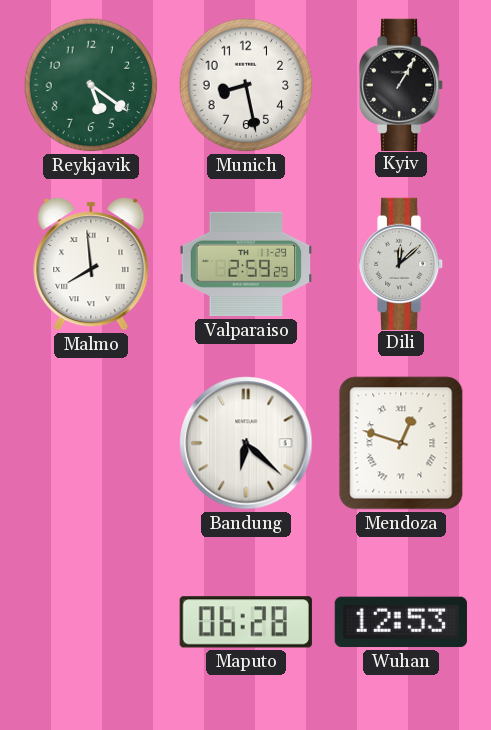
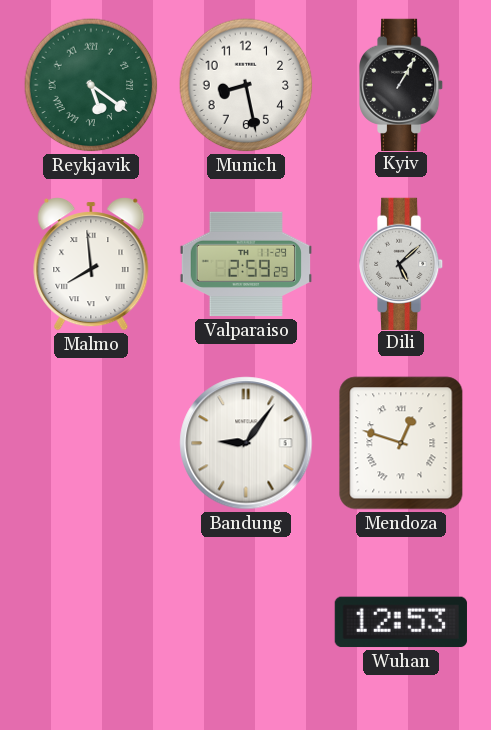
Reykjavik numerals: Arabic -> Roman
Dili: 12:08 -> 5:08
Bandung: 6:22 -> 9:06
Maputo: 06:28 -> none
